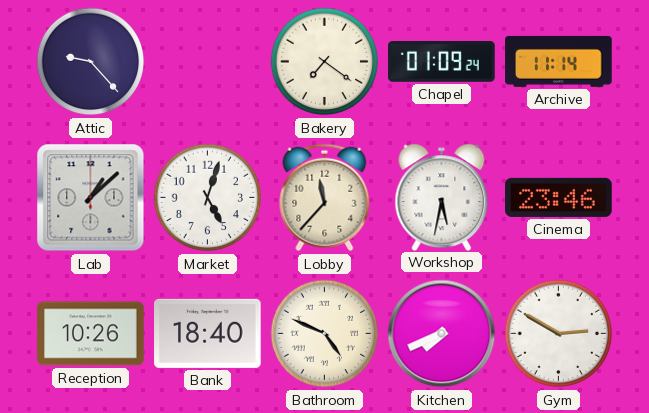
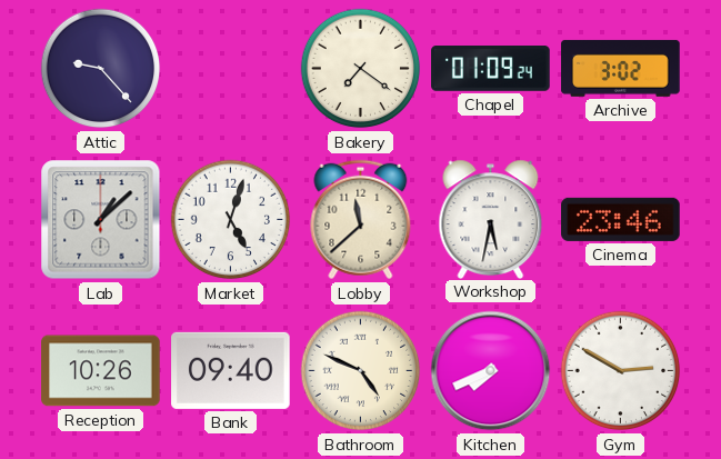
Archive: 11:14 -> 3:02
Lobby: 11:37 -> 11:38
Bank: 18:40 -> 09:40
